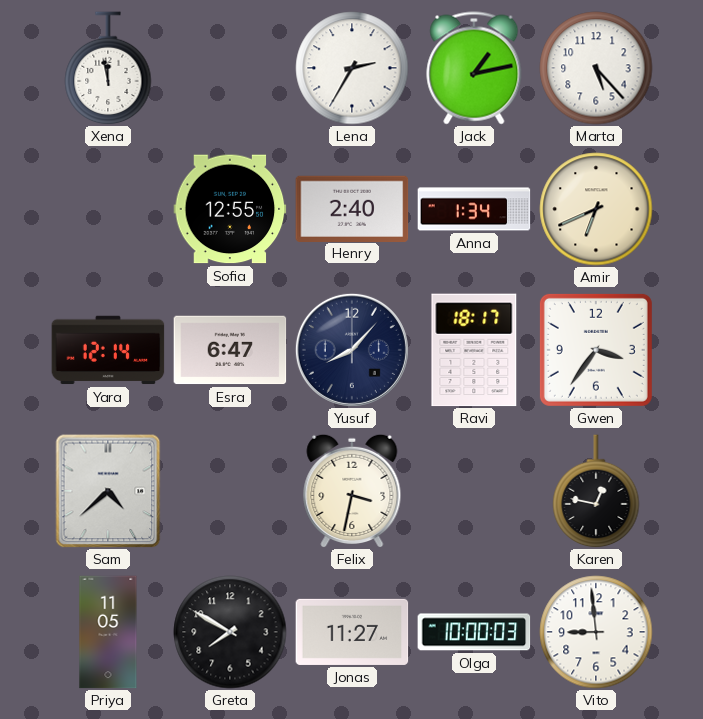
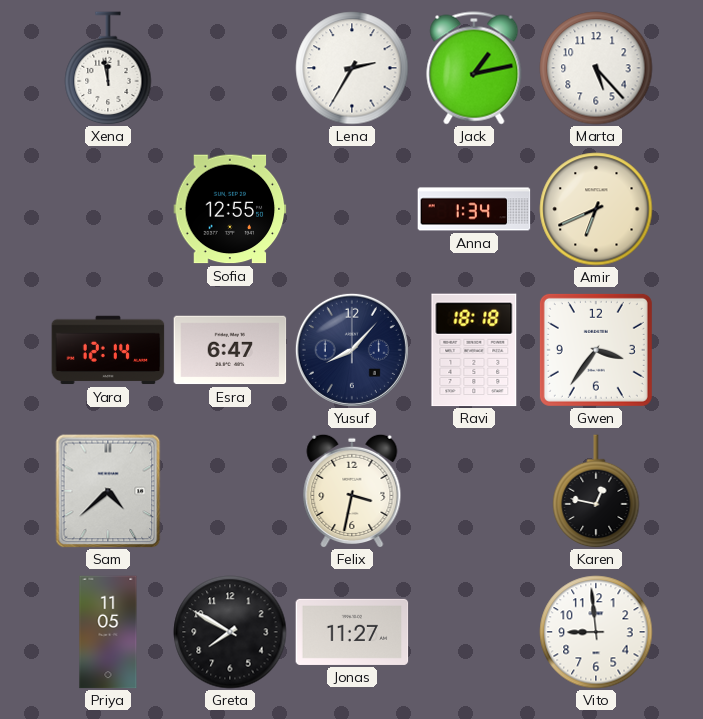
Henry: 2:40 -> none
Ravi: 18:17 -> 18:18
Olga: 10:00 -> none
